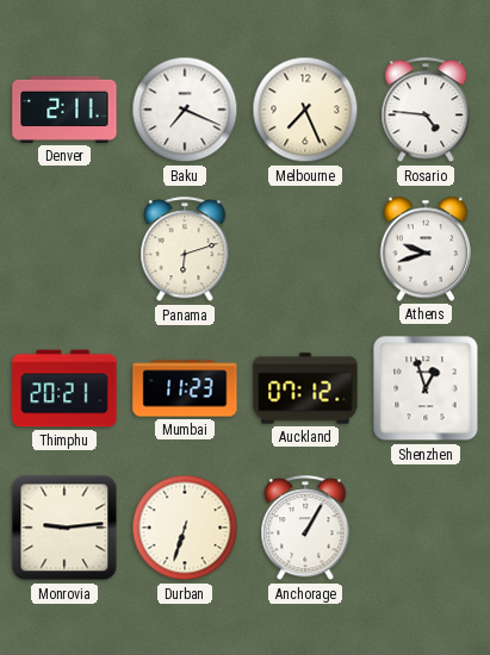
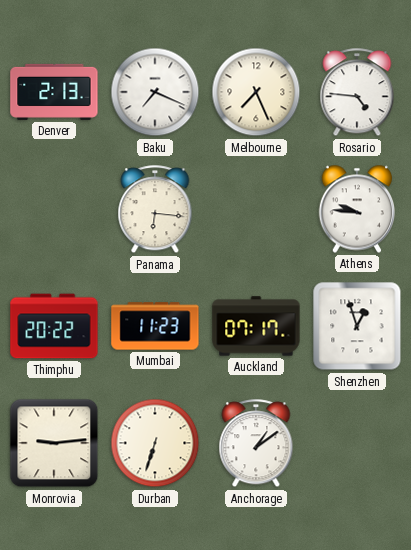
Denver: 2:11 -> 2:13
Panama: 6:12 -> 6:16
Athens: 9:42 -> 9:46
Thimphu: 20:21 -> 20:22
Auckland: 07:12 -> 07:17
Anchorage: 1:05 -> 1:09
